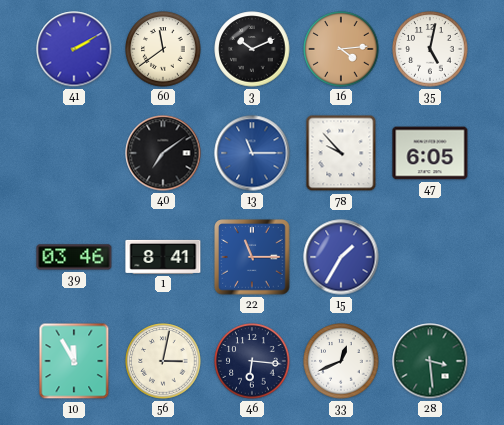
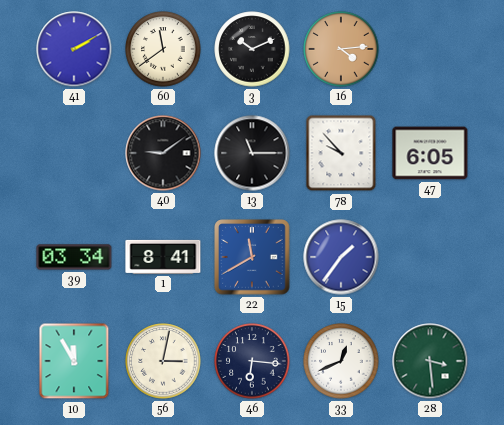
35: 5:02 -> none
40: 7:09 -> 9:09
13 dial: blue -> black
39: 03:46 -> 03:34
22: 11:15 -> 11:40
15: 1:35 -> 1:36
